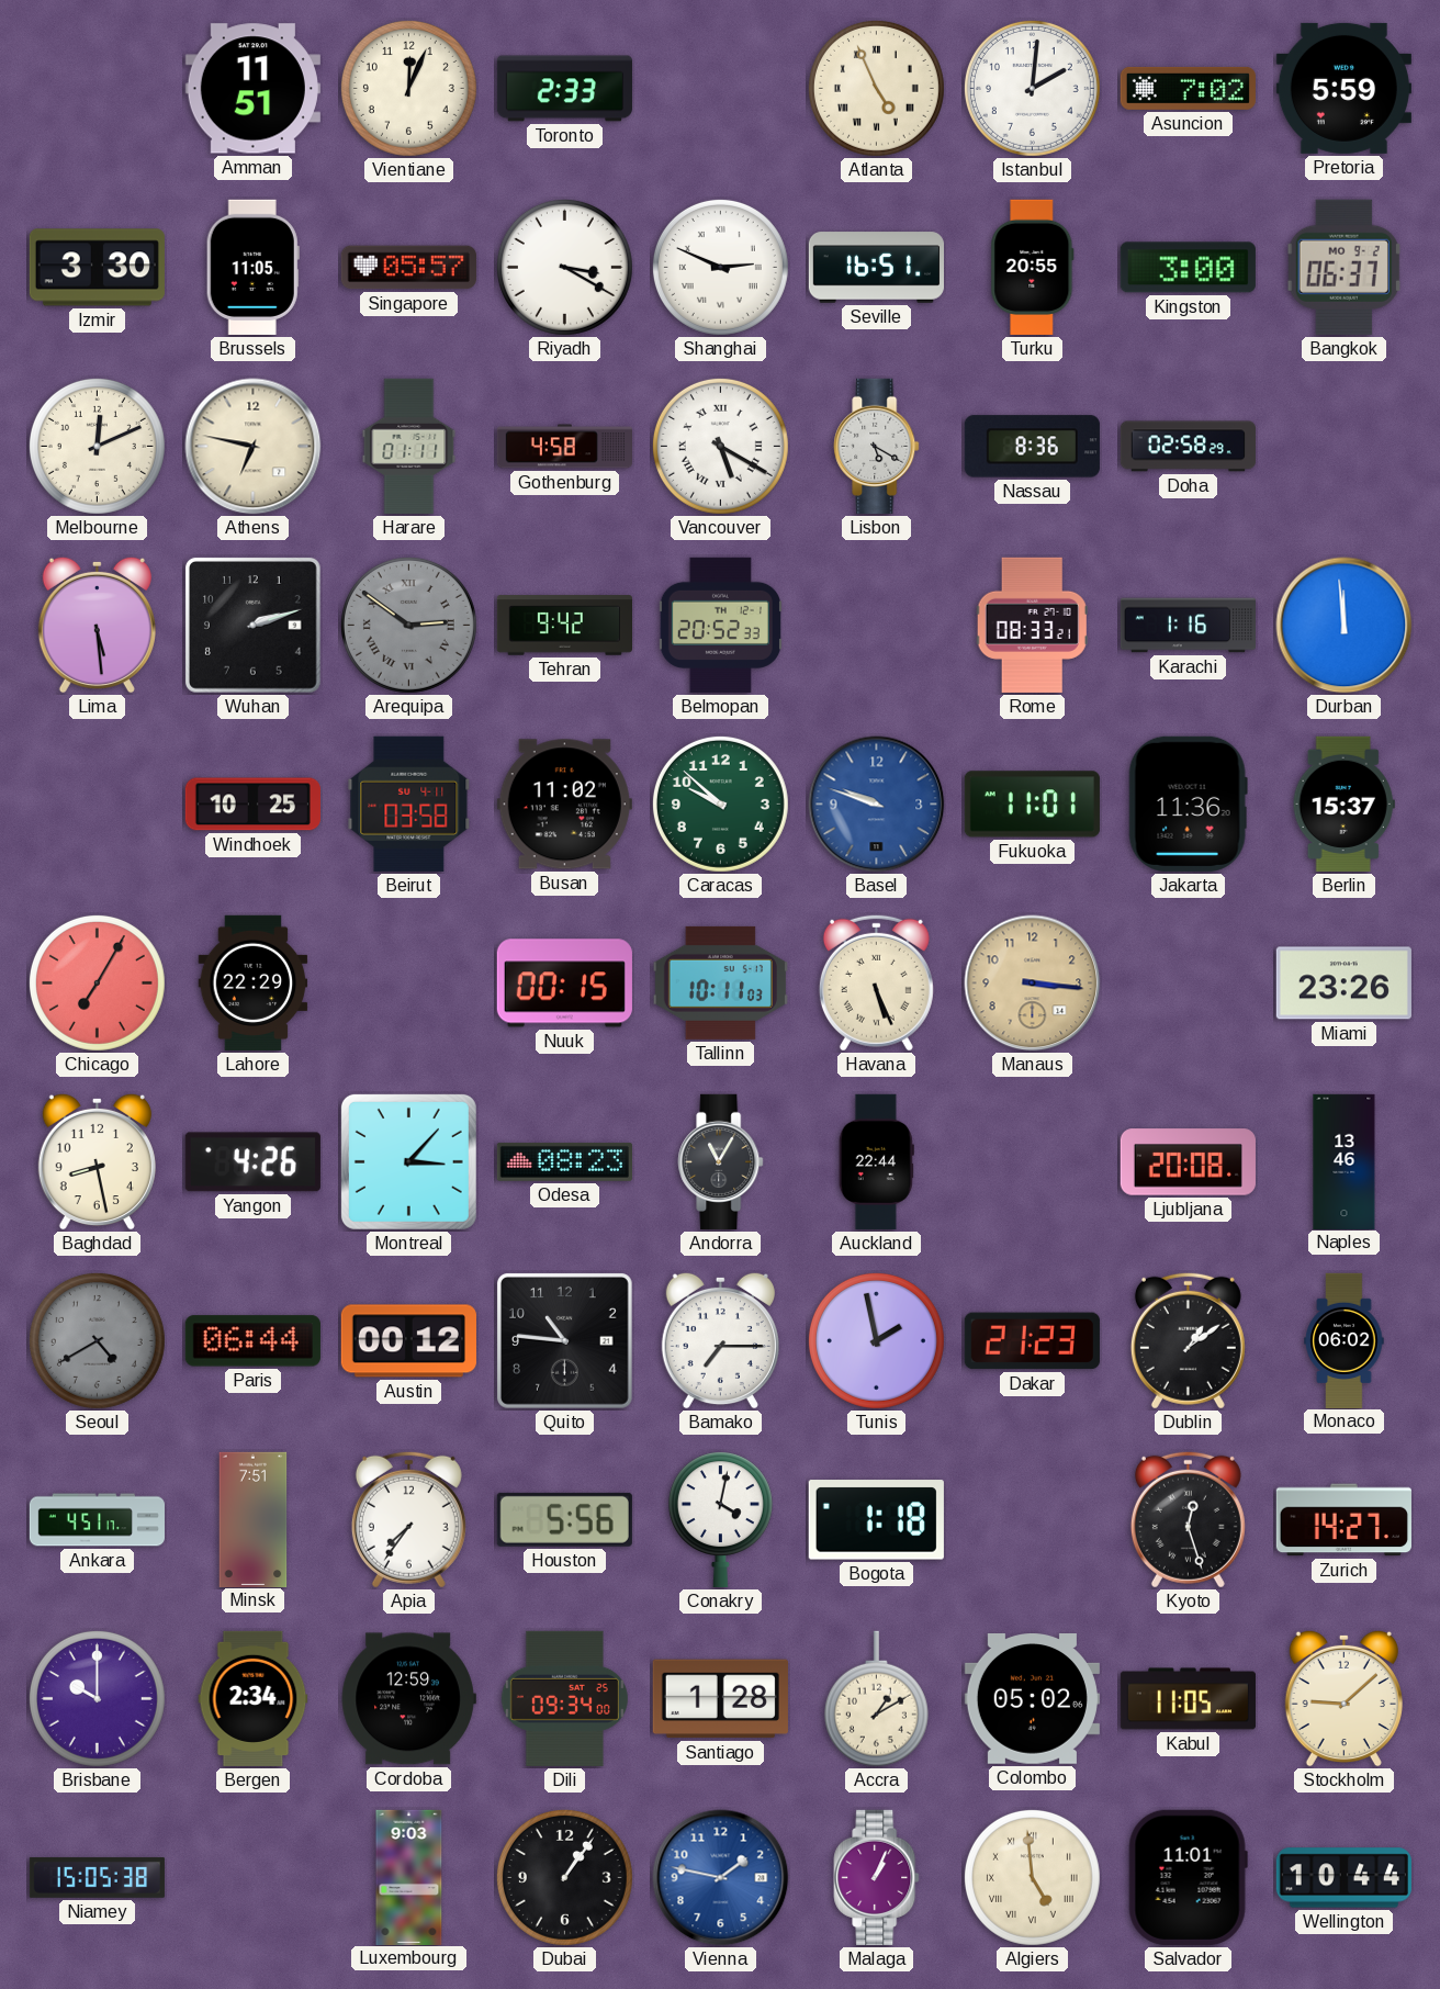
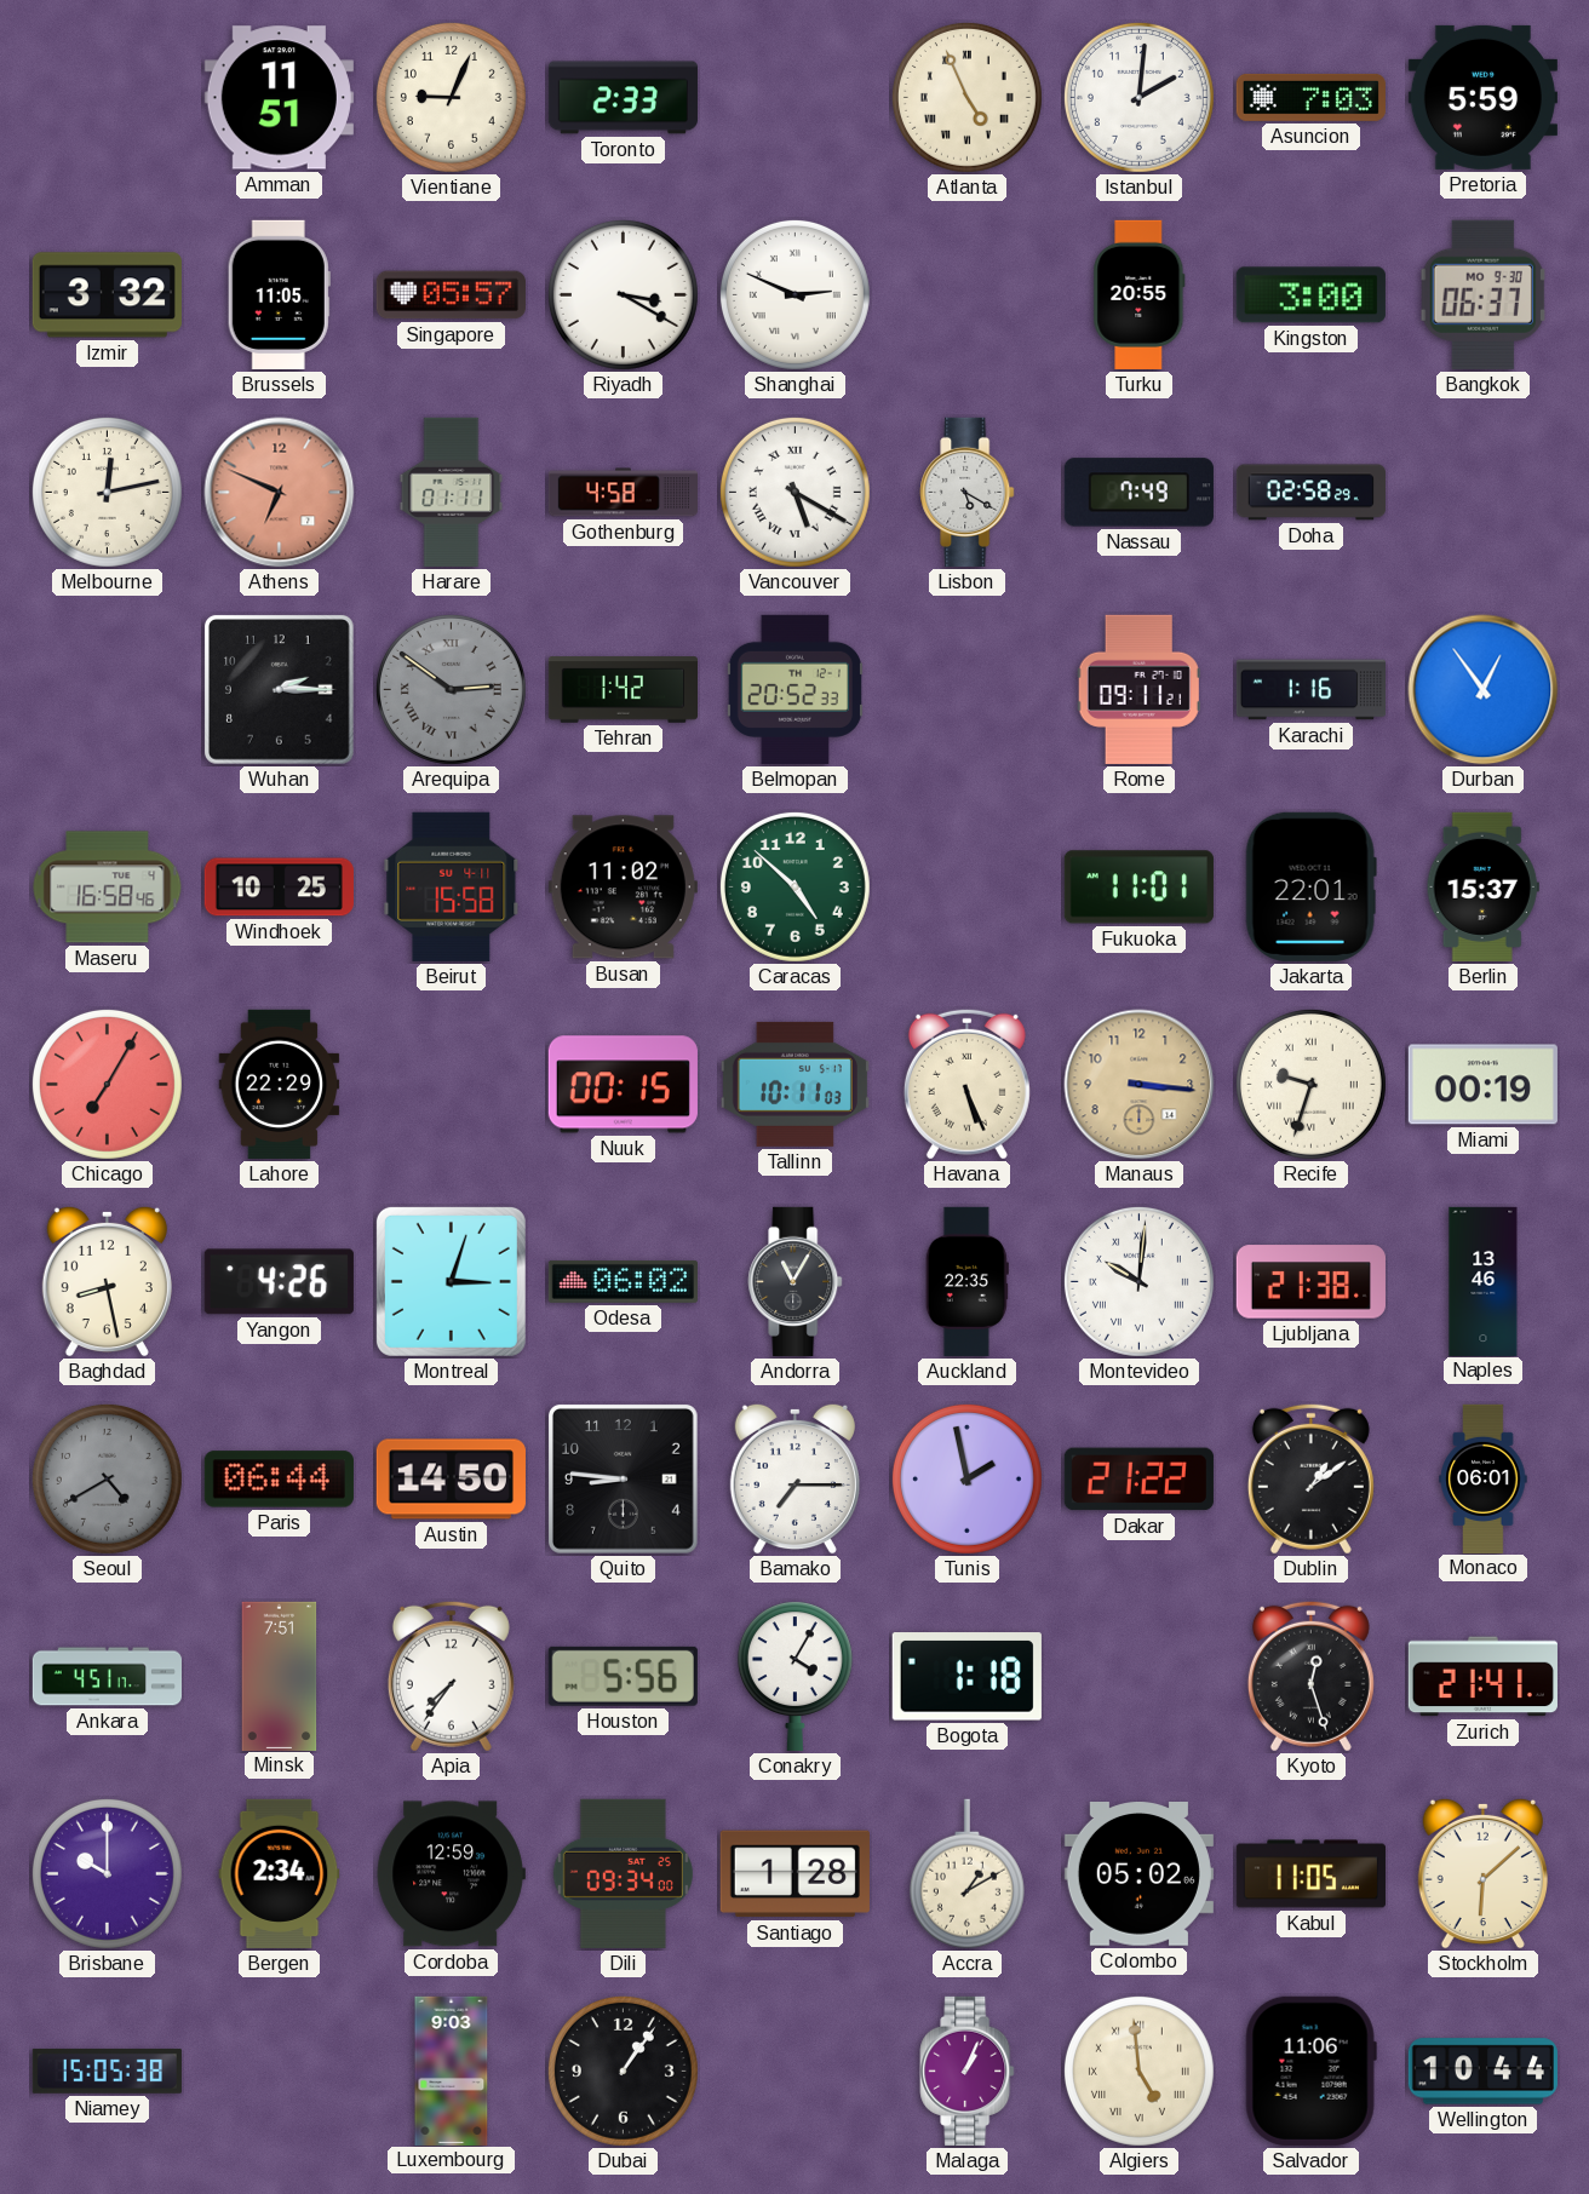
Vientiane: 12:04 -> 9:04
Asuncion: 7:02 -> 7:03
Izmir: 3:30 -> 3:32
Seville: 16:51 -> none
Bangkok date: MO 9-2 -> MO 9-30
Melbourne: 12:11 -> 12:13
Athens: 6:47 -> 6:49
Athens dial: cream -> salmon
Nassau: 8:36 -> 7:49
Lima: 5:29 -> none
Wuhan: 2:12 -> 2:15
Tehran: 9:42 -> 1:42
Rome: 08:33 -> 09:11
Durban: 11:59 -> 12:54
Maseru: none -> 16:58
Beirut: 03:58 -> 15:58
Caracas: 9:52 -> 4:52
Basel: 9:48 -> none
Jakarta: 11:36 -> 22:01
Recife: none -> 9:33
Miami: 23:26 -> 00:19
Montreal: 3:07 -> 3:03
Odesa: 08:23 -> 06:02
Auckland: 22:44 -> 22:35
Montevideo: none -> 10:01
Ljubljana: 20:08 -> 21:38
Austin: 00:12 -> 14:50
Quito: 10:46 -> 8:46
Dakar: 21:23 -> 21:22
Monaco: 06:02 -> 06:01
Conakry: 4:02 -> 4:05
Zurich: 14:27 -> 21:41
Stockholm: 9:08 -> 6:08
Vienna: 1:47 -> none
Salvador: 11:01 -> 11:06
